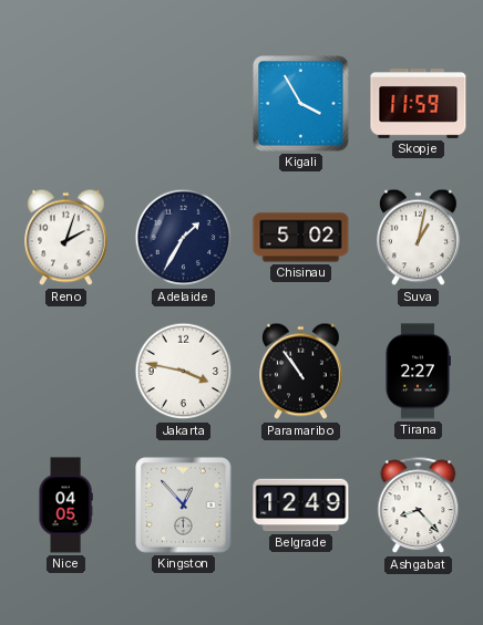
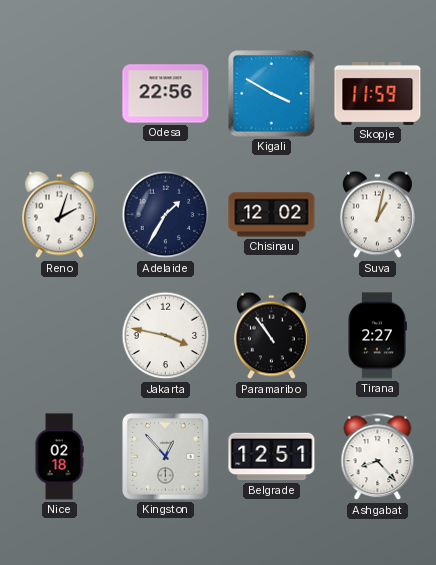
Odesa: none -> 22:56
Kigali: 3:55 -> 3:50
Chisinau: 5:02 -> 12:02
Nice: 04:05 -> 02:18
Belgrade: 12:49 -> 12:51
